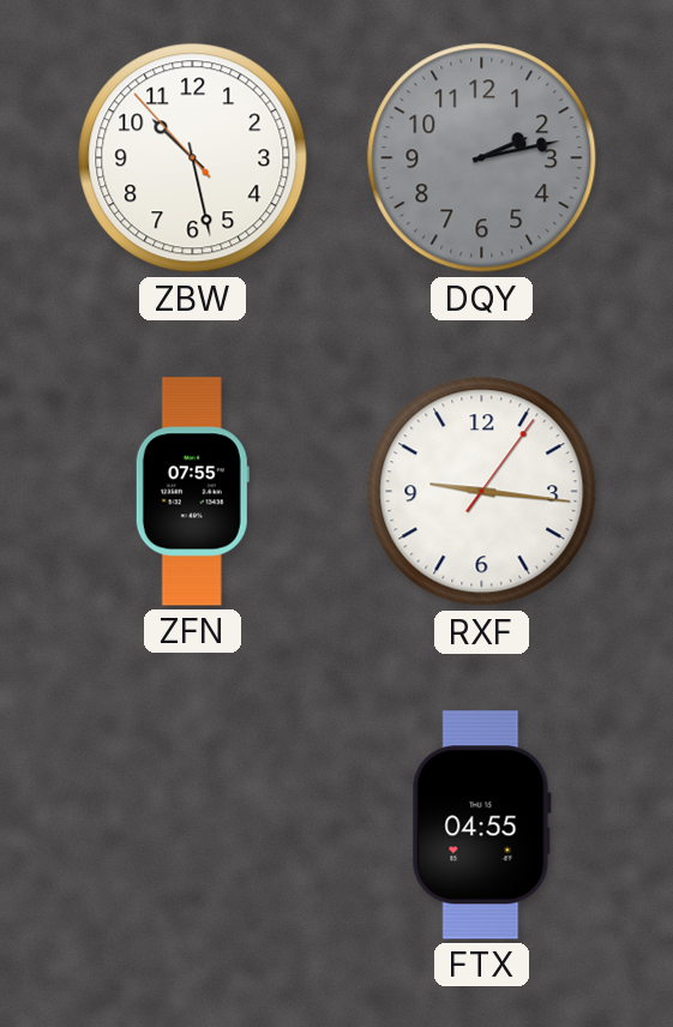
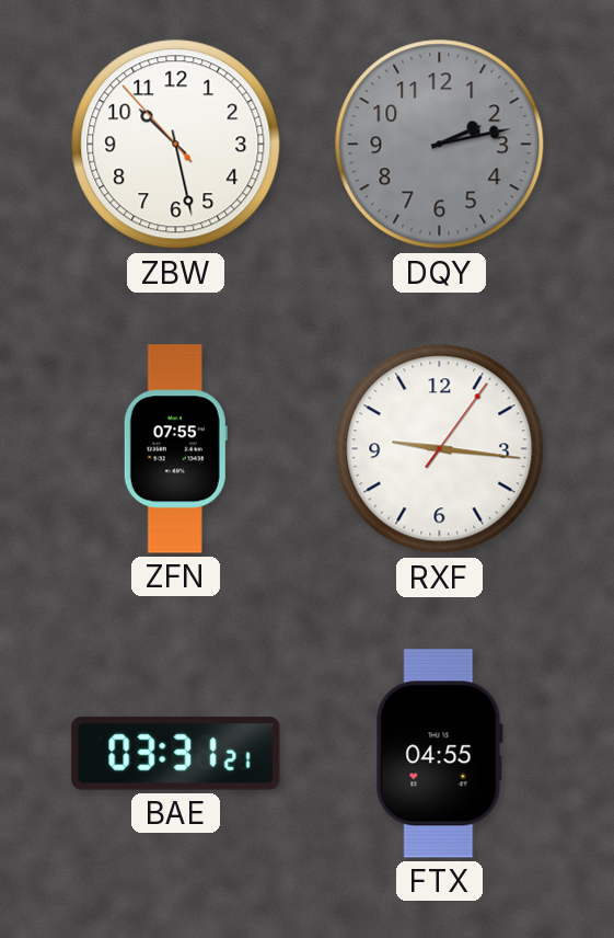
BAE: none -> 03:31
